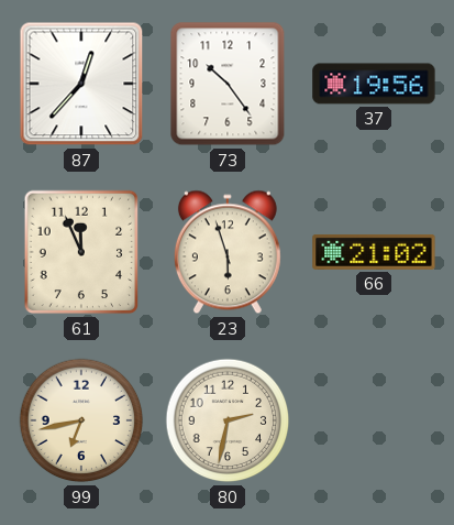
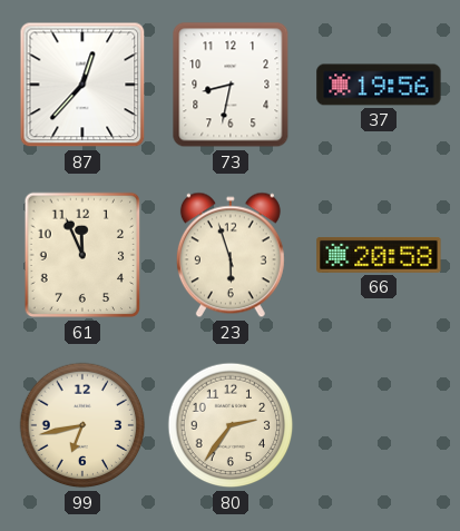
73: 10:24 -> 8:32
66: 21:02 -> 20:58
80: 2:32 -> 2:36
